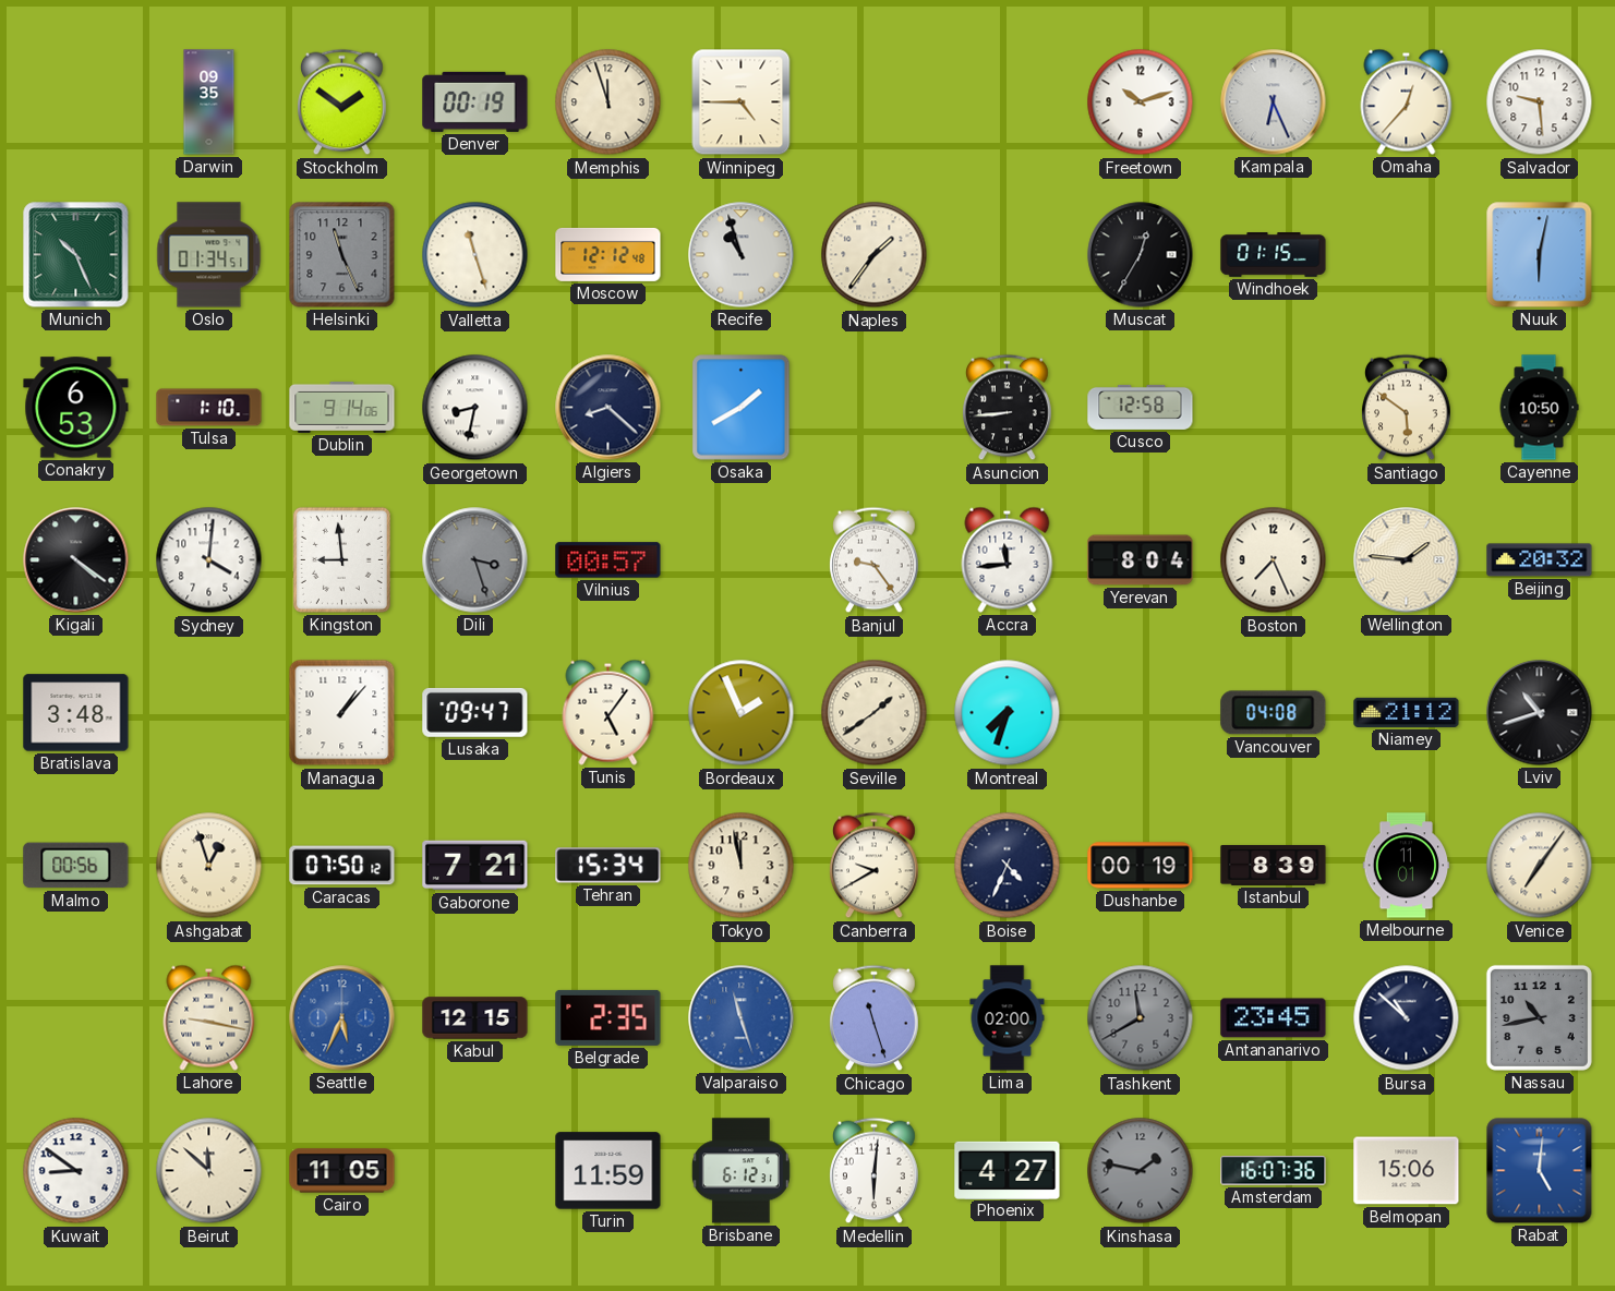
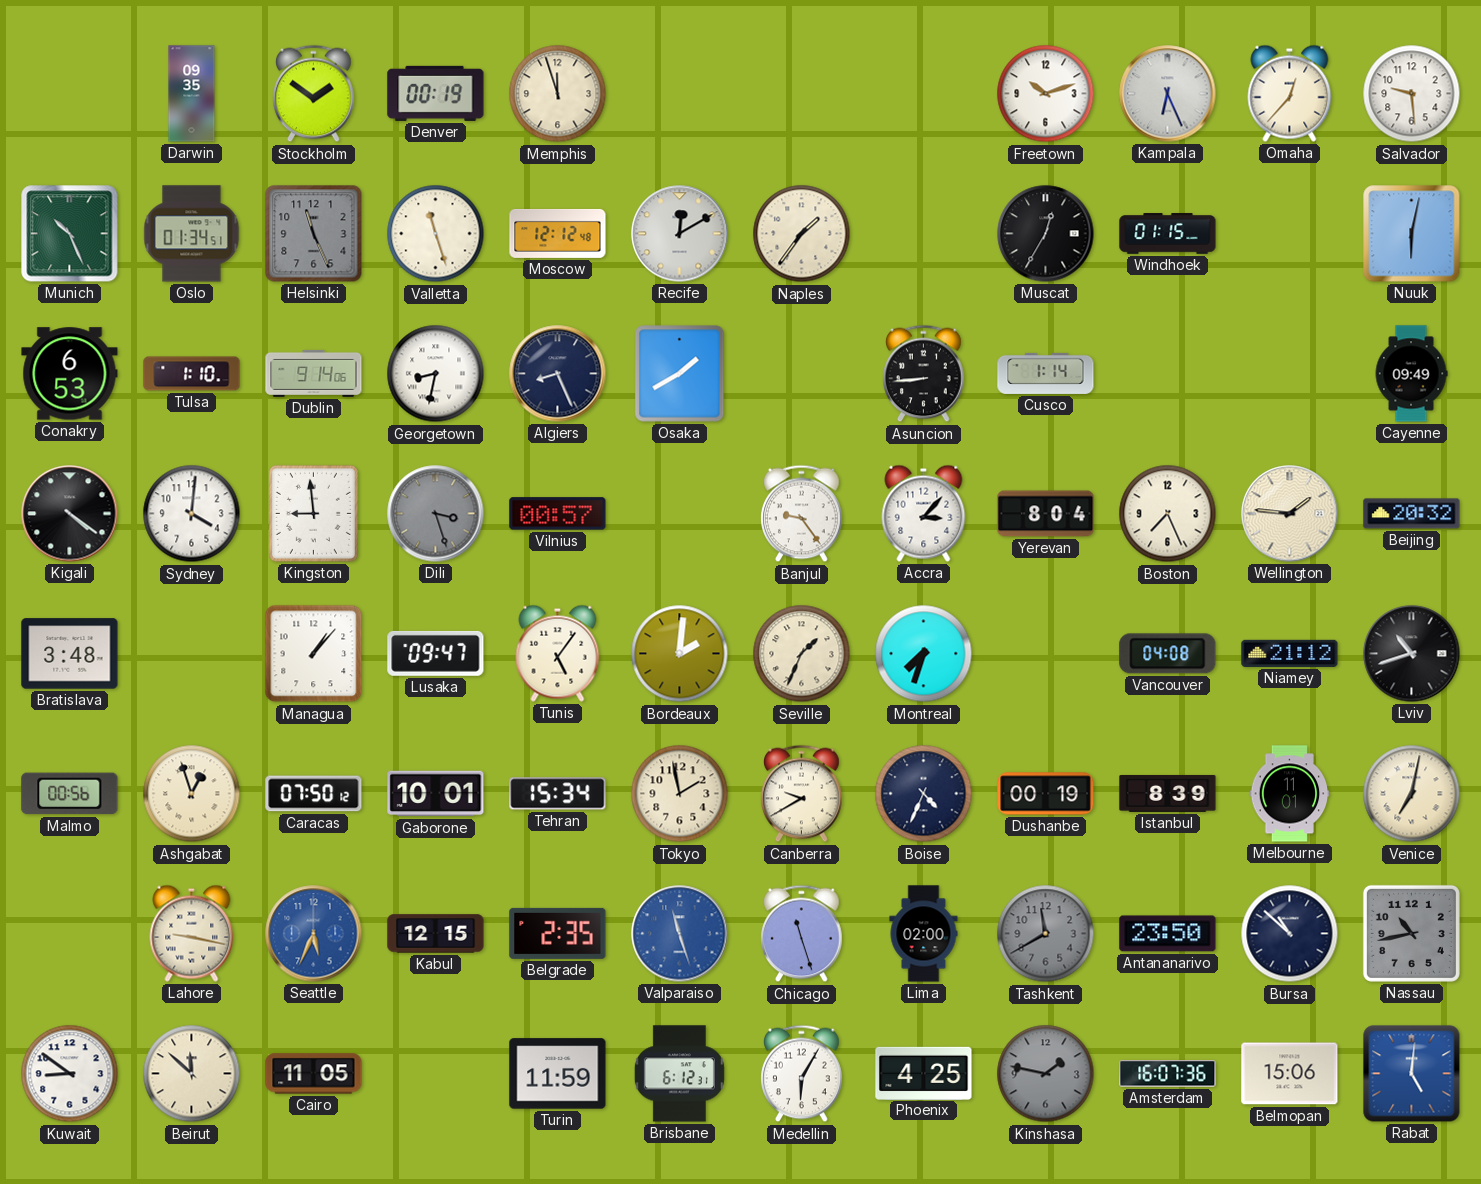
Winnipeg: 4:45 -> none
Recife: 10:57 -> 12:10
Algiers: 8:22 -> 8:26
Cusco: 12:58 -> 1:14
Santiago: 5:51 -> none
Cayenne: 10:50 -> 09:49
Accra: 11:44 -> 3:07
Bordeaux: 1:56 -> 2:01
Seville: 1:39 -> 1:34
Gaborone: 7:21 -> 10:01
Tokyo: 11:58 -> 1:58
Venice: 7:06 -> 7:02
Antananarivo: 23:45 -> 23:50
Medellin: 6:01 -> 6:05
Phoenix: 4:27 -> 4:25
